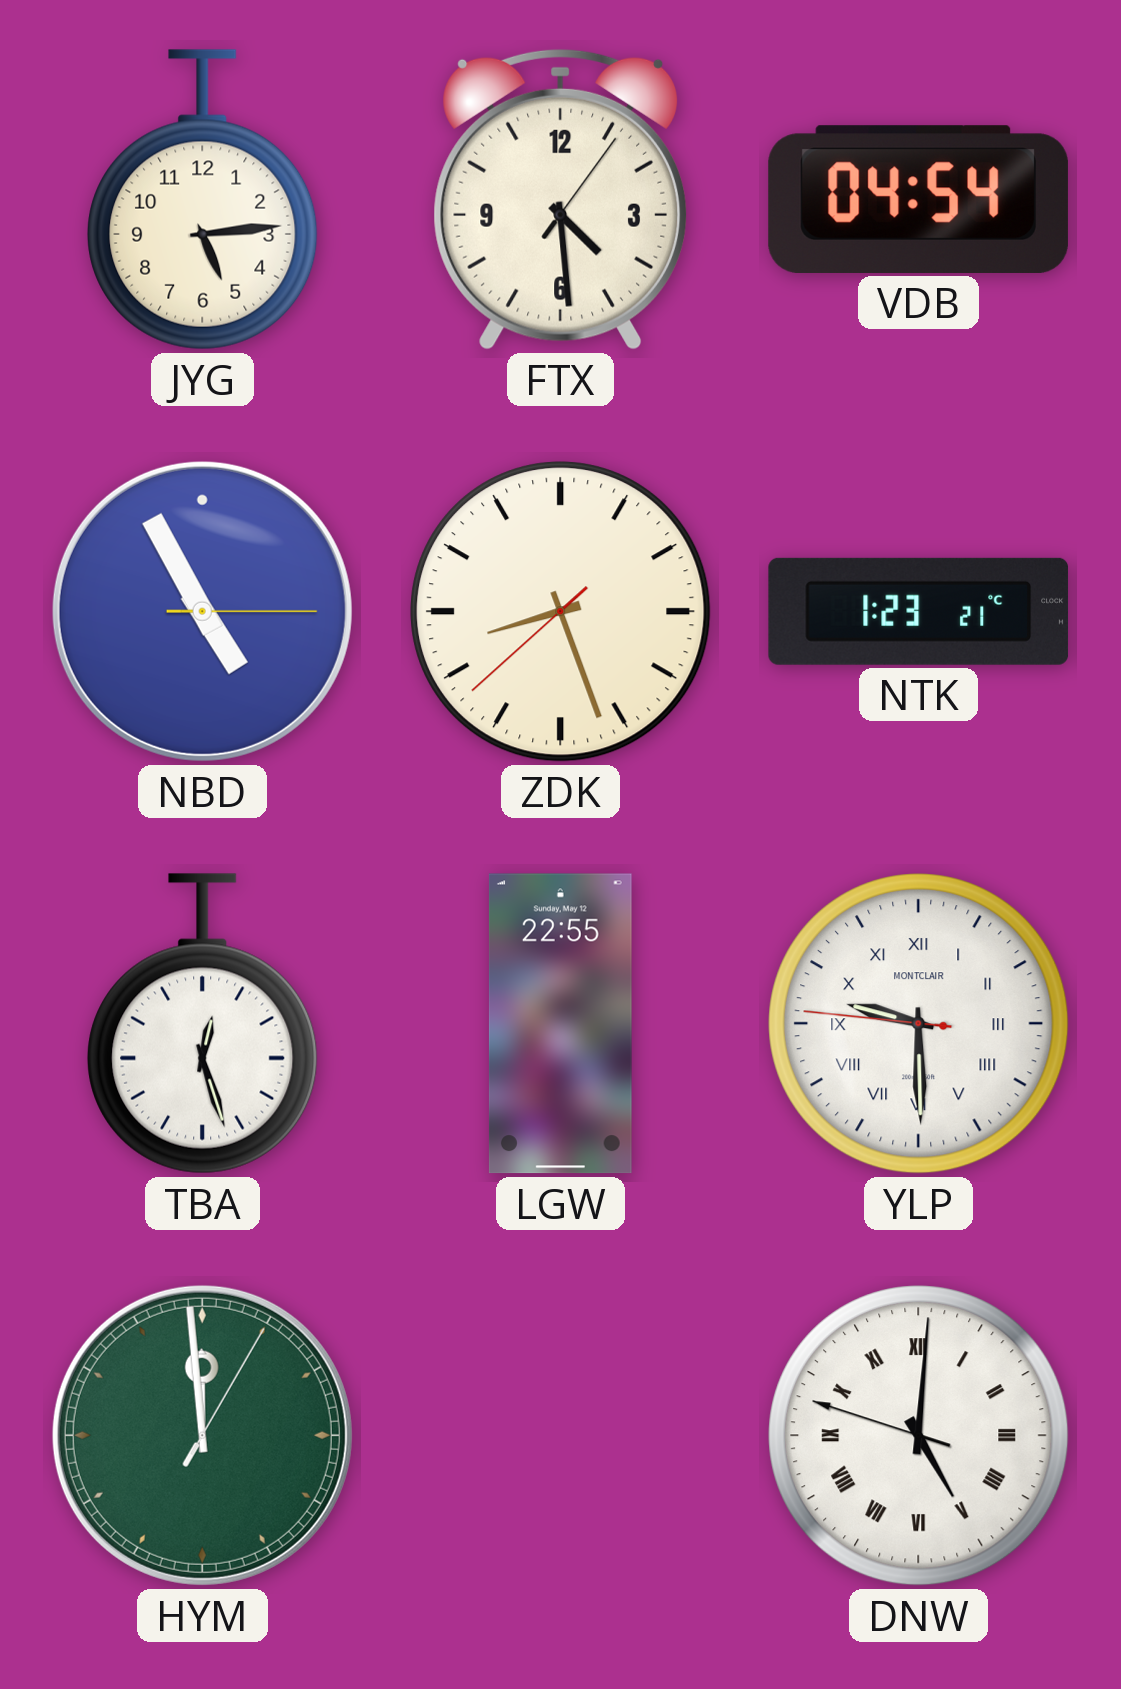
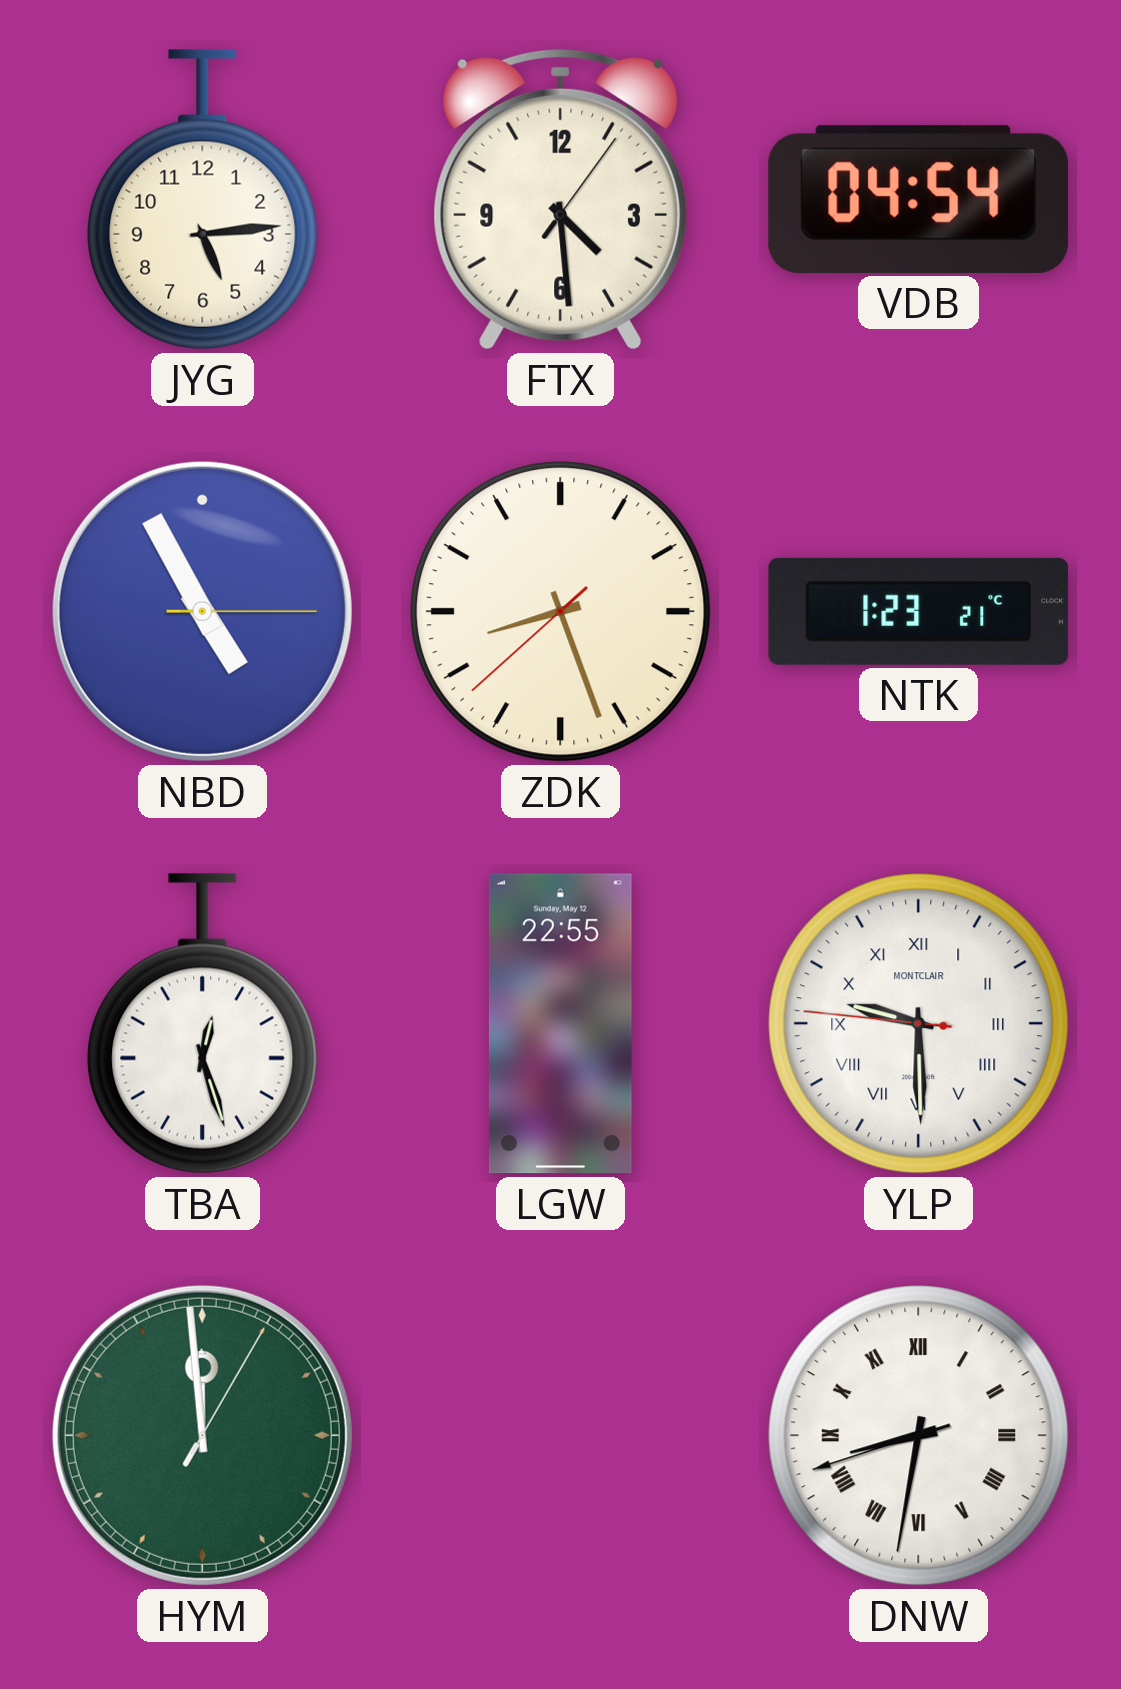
DNW: 5:00 -> 8:31
